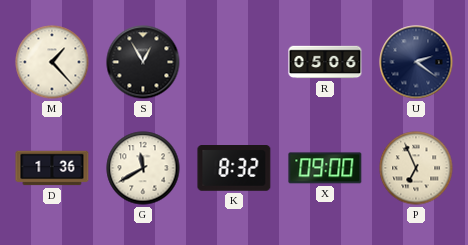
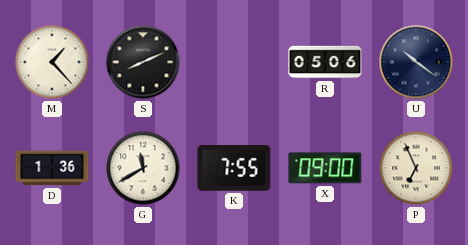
S: 12:55 -> 8:11
U: 2:21 -> 10:21
K: 8:32 -> 7:55
